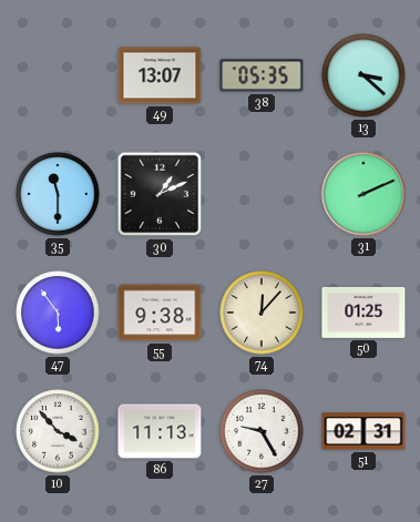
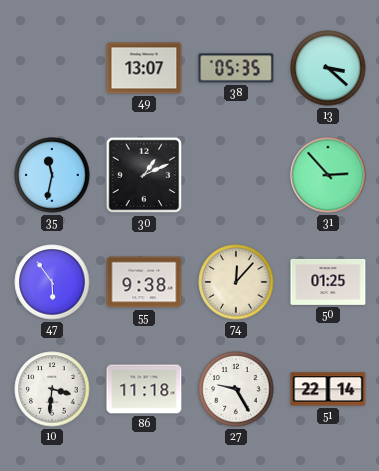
35: 11:30 -> 11:32
31: 2:11 -> 2:53
10: 3:53 -> 3:31
86: 11:13 -> 11:18
51: 02:31 -> 22:14
